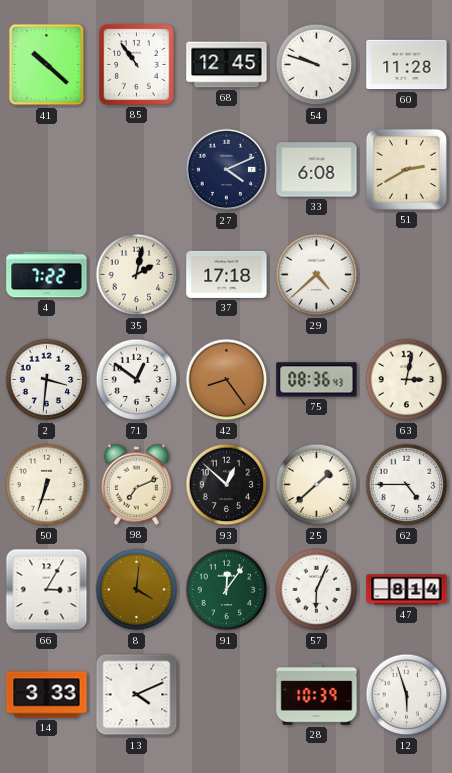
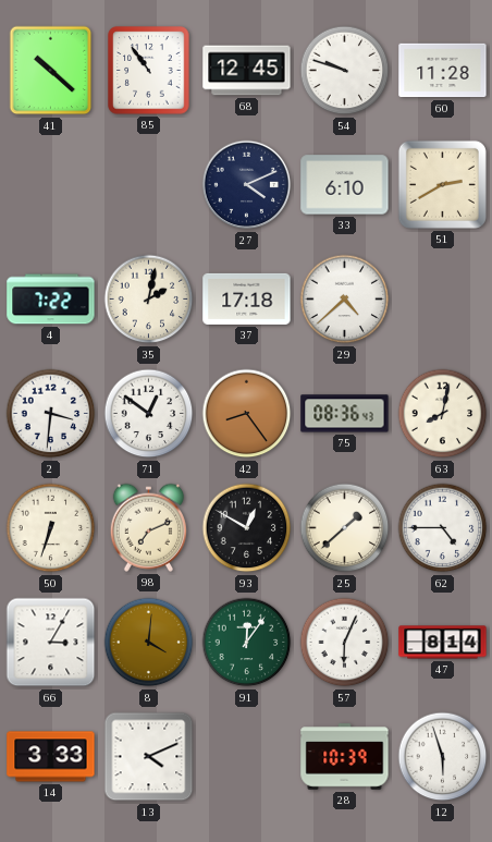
33: 6:08 -> 6:10
63: 3:02 -> 8:02
93: 12:52 -> 12:50
